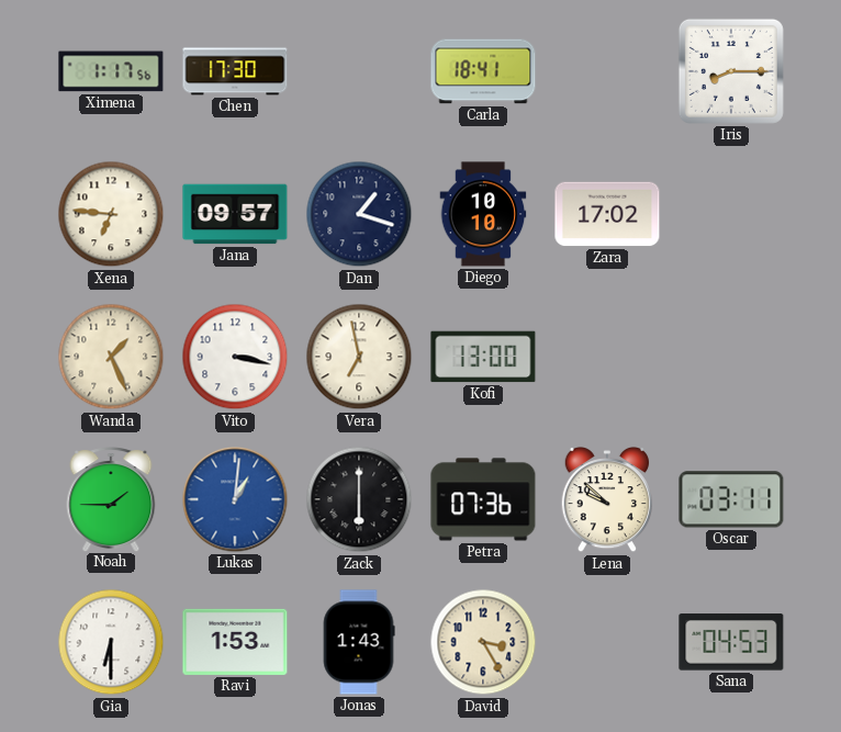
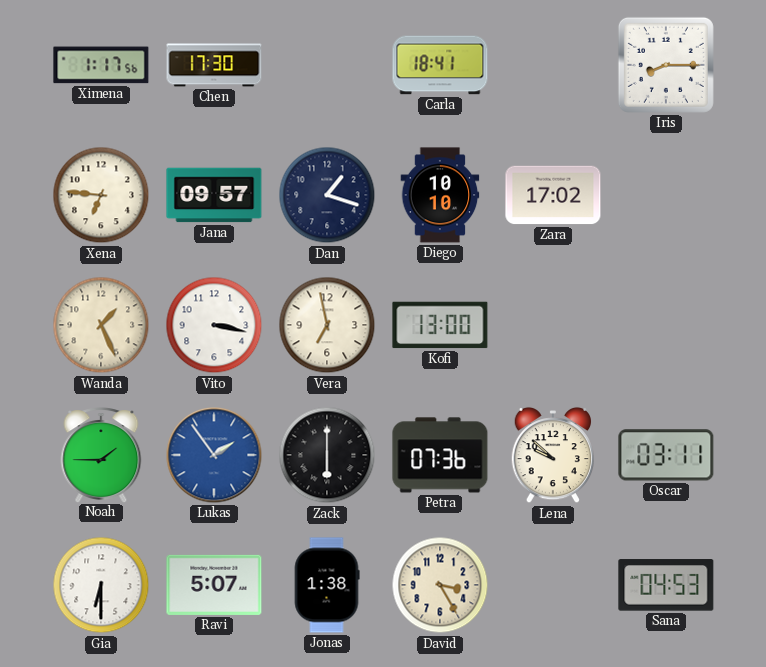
Lukas: 1:01 -> 1:54
Ravi: 1:53 -> 5:07
Jonas: 1:43 -> 1:38
